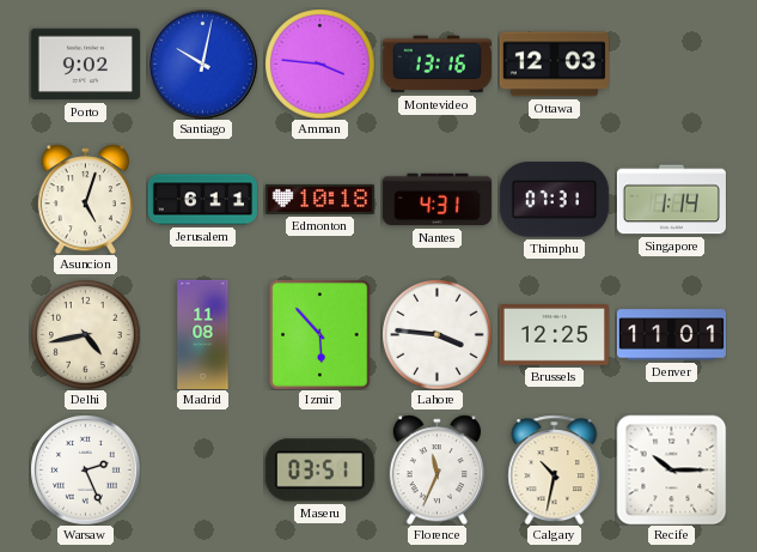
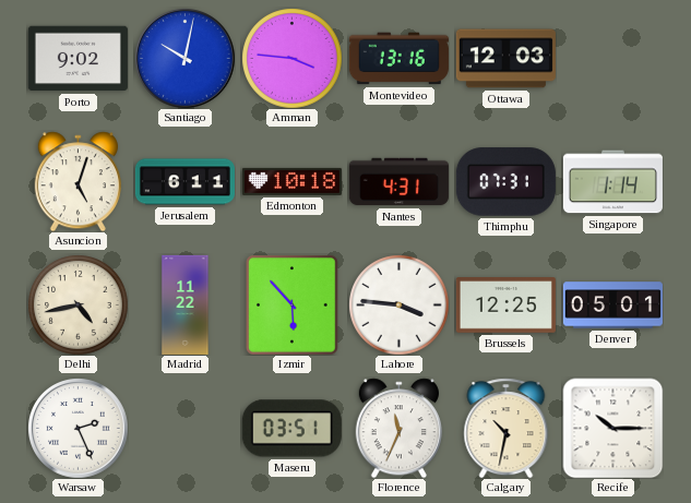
Madrid: 11:08 -> 11:22
Denver: 11:01 -> 05:01
